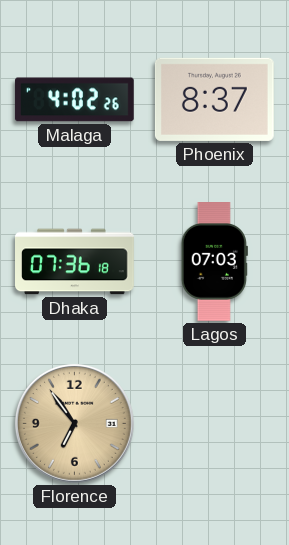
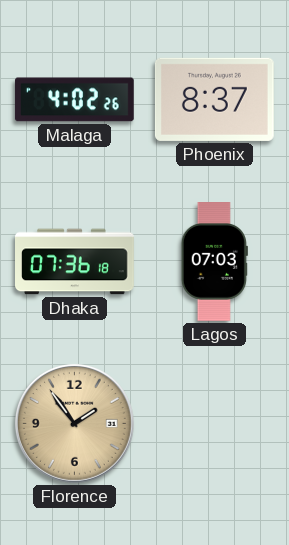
Florence: 6:54 -> 1:54
